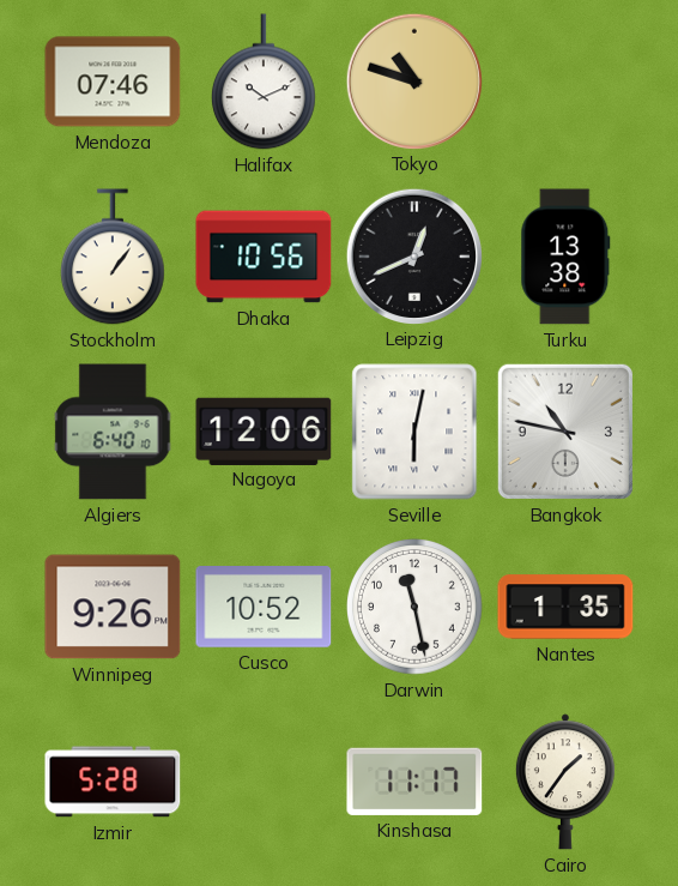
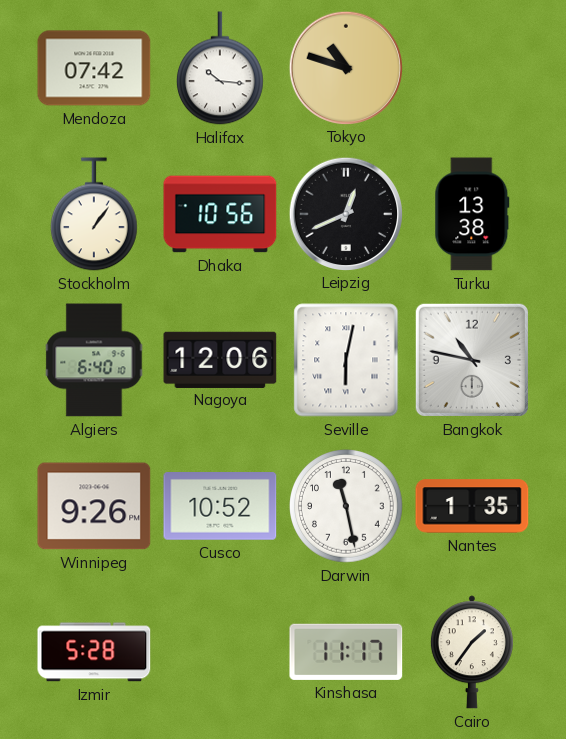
Mendoza: 07:46 -> 07:42
Halifax: 10:11 -> 10:16
